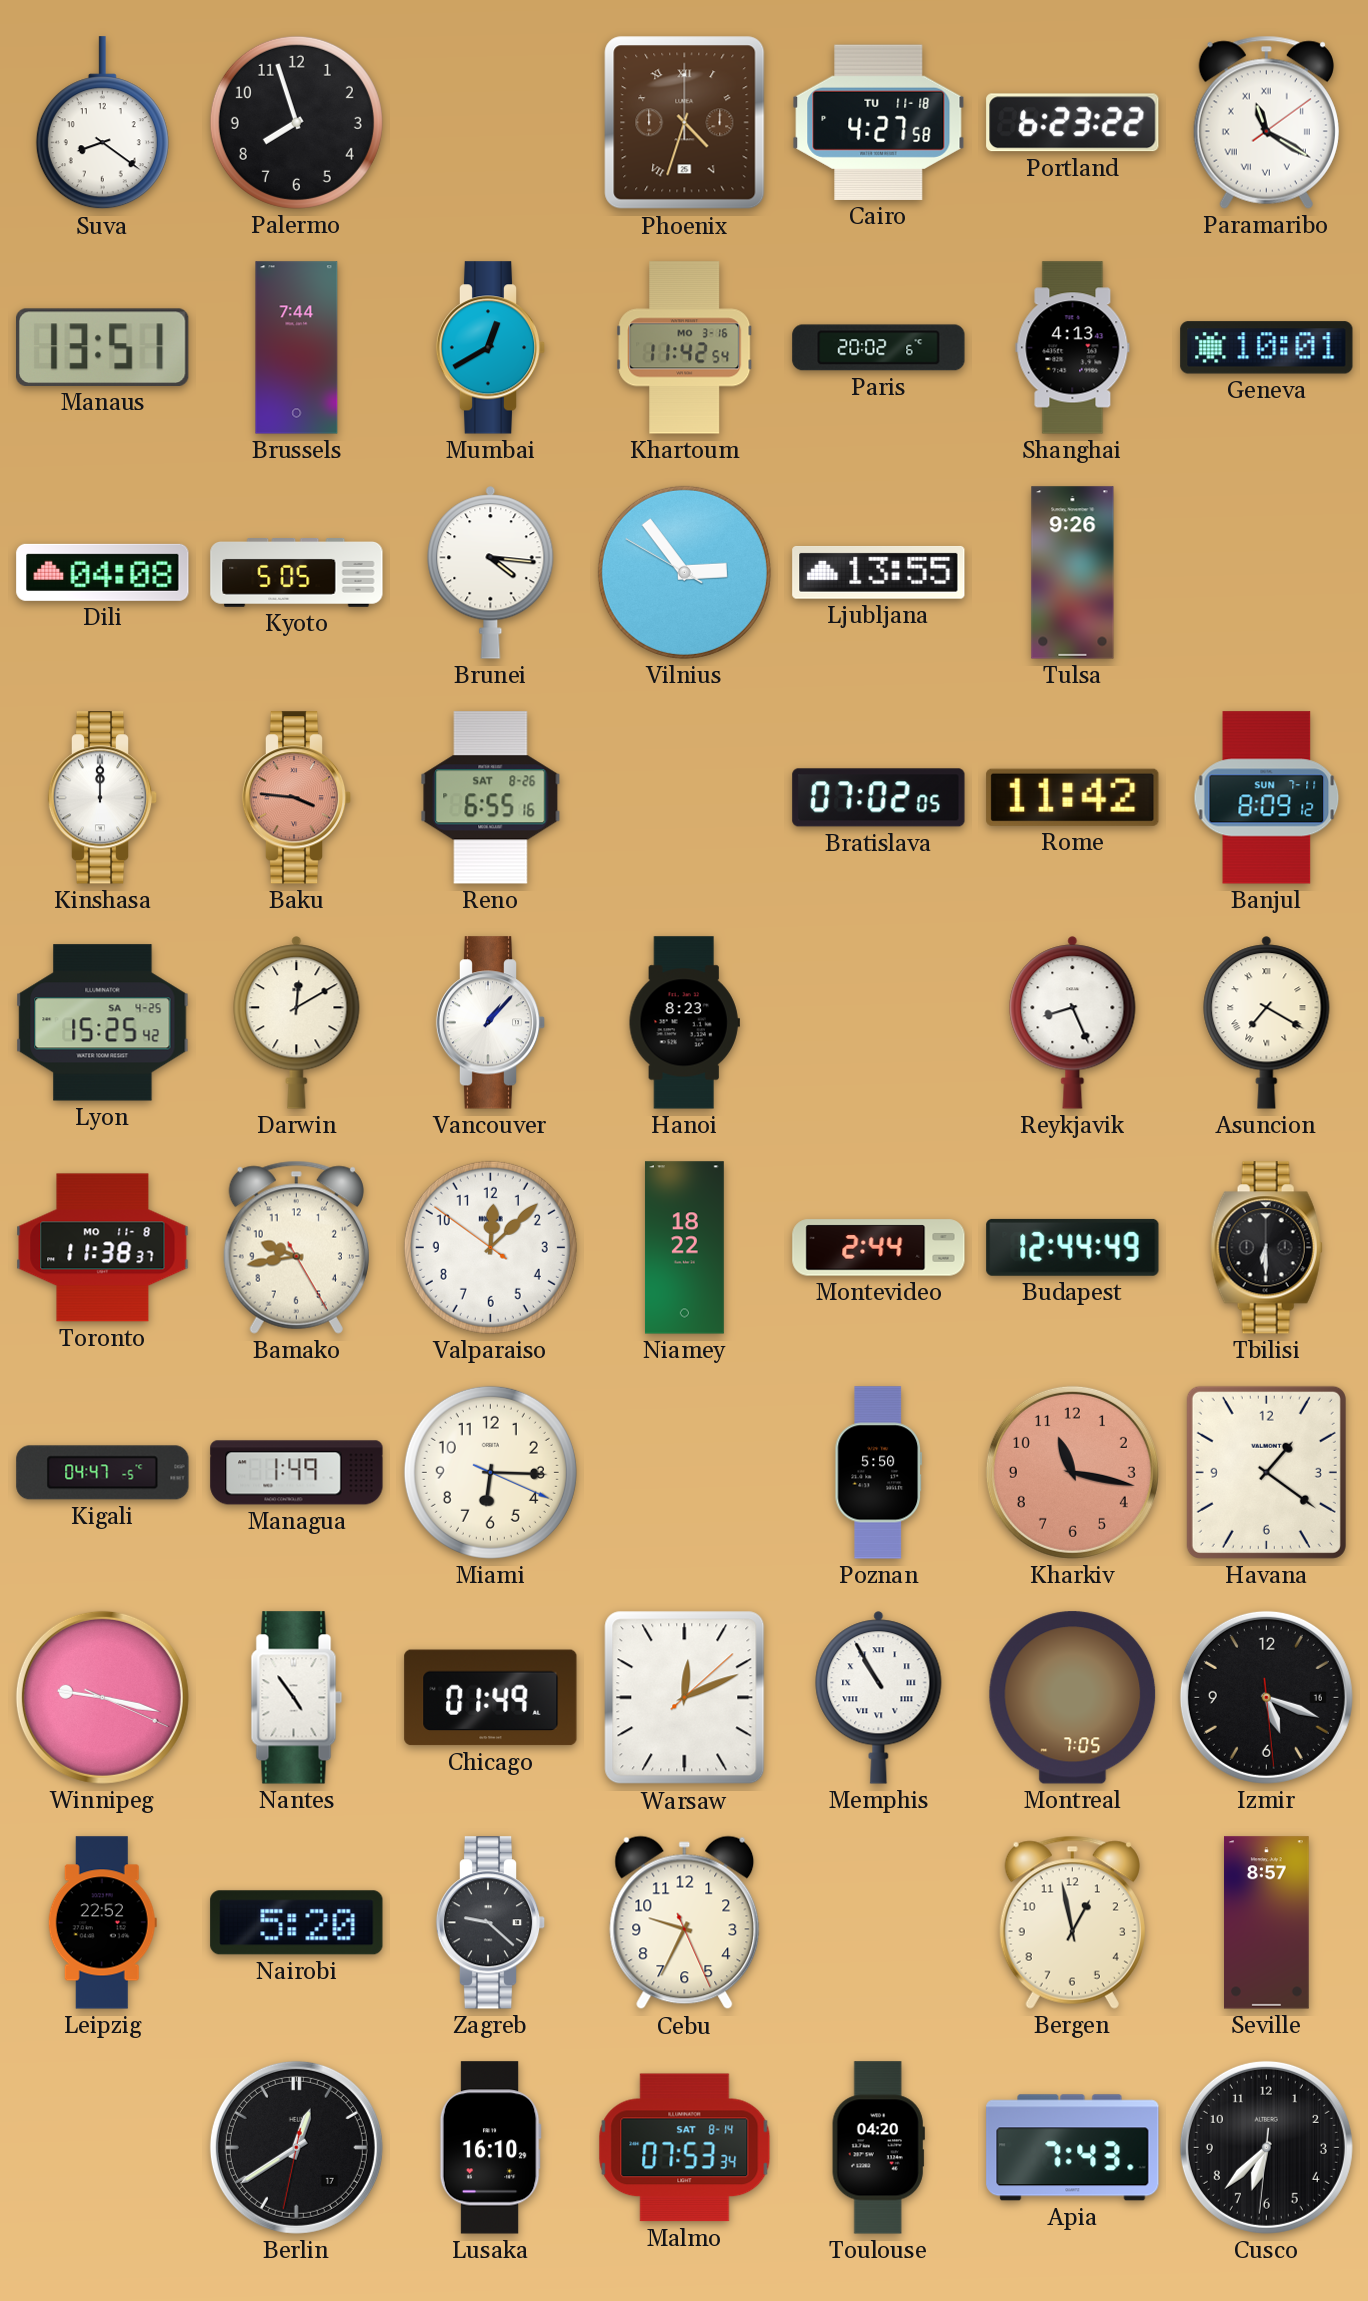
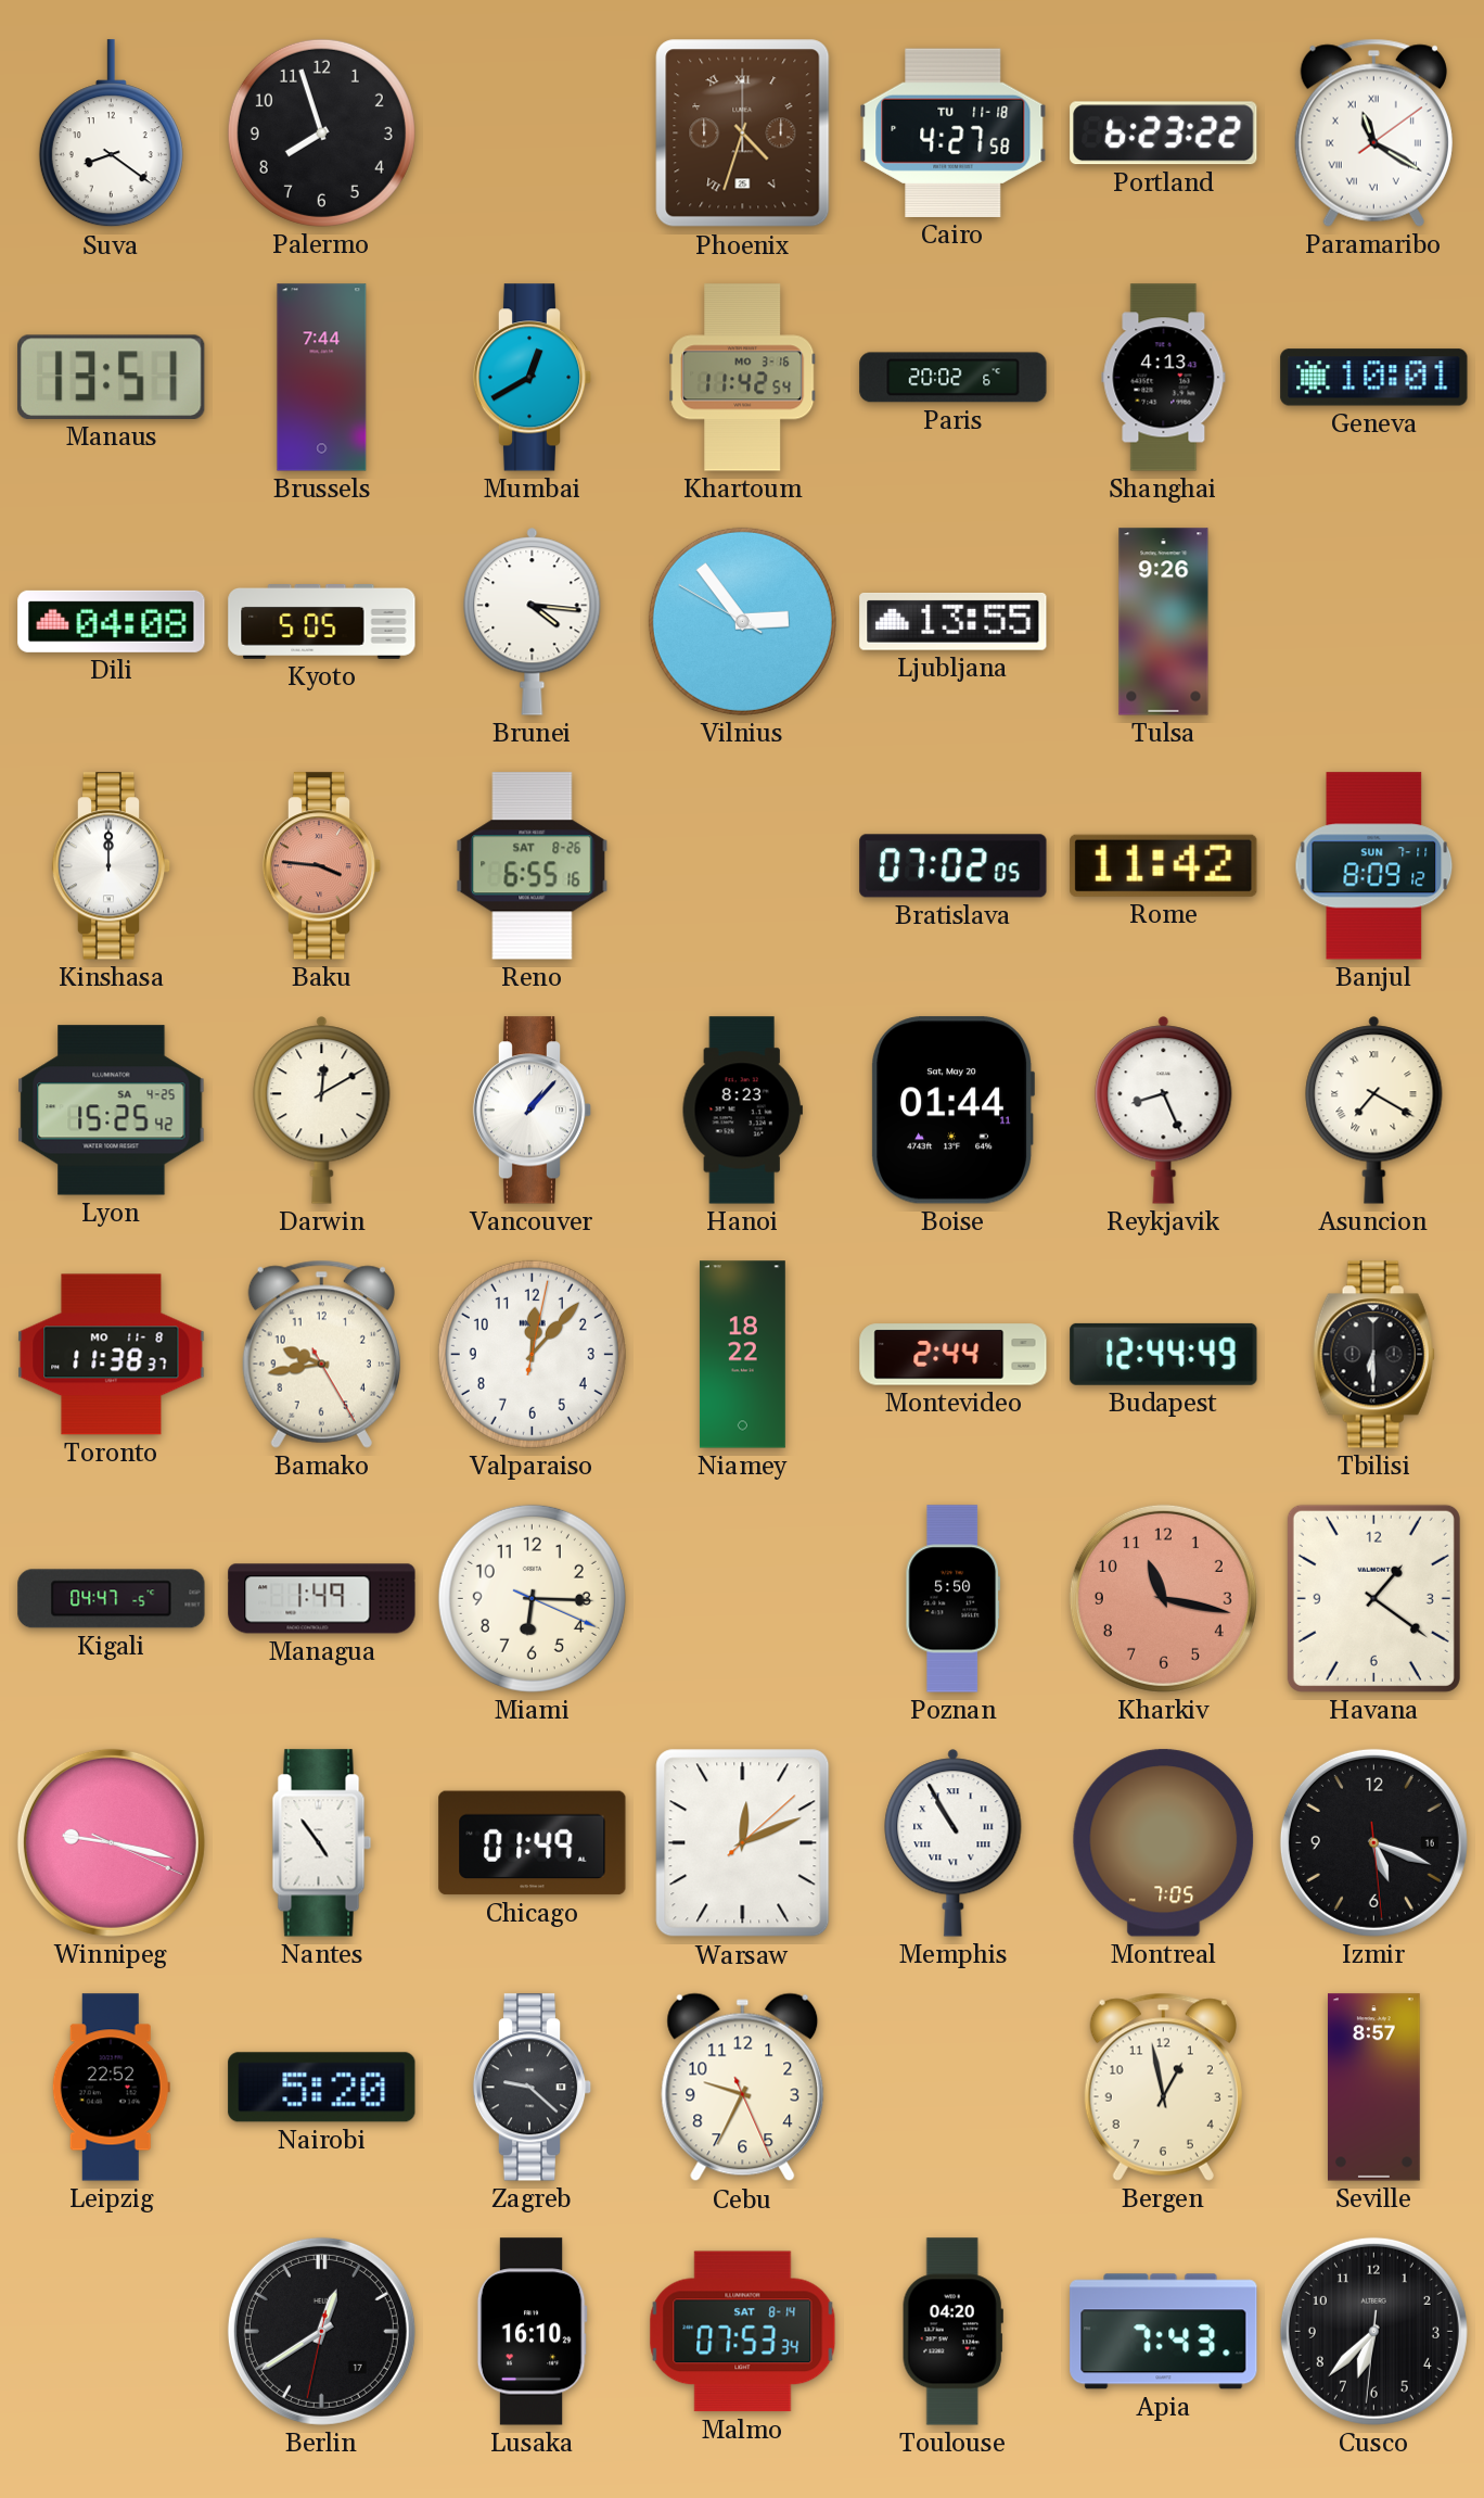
Boise: none -> 01:44
Valparaiso: 12:07:51 -> 12:07:02
